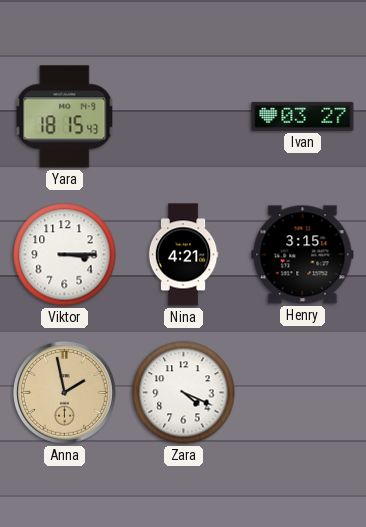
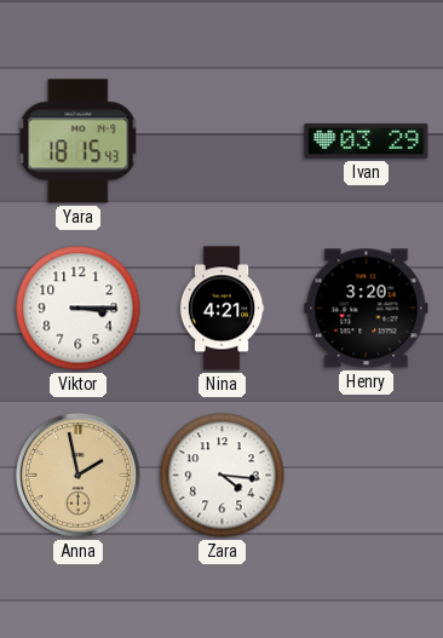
Ivan: 03:27 -> 03:29
Henry: 3:15 -> 3:20
Zara: 4:19 -> 4:16
